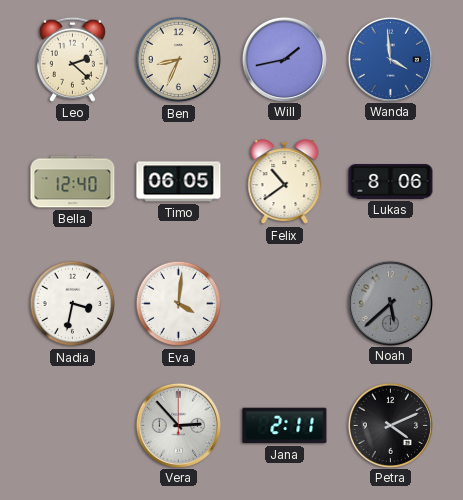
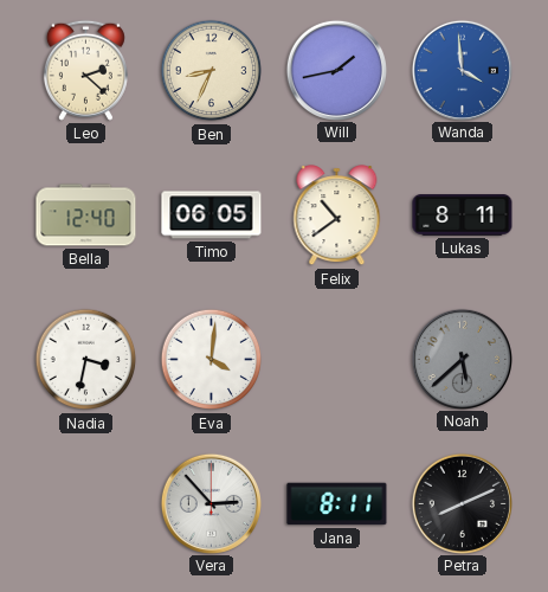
Lukas: 8:06 -> 8:11
Jana: 2:11 -> 8:11
Petra: 4:11 -> 8:11
